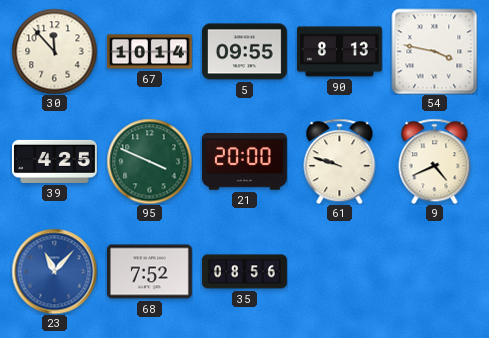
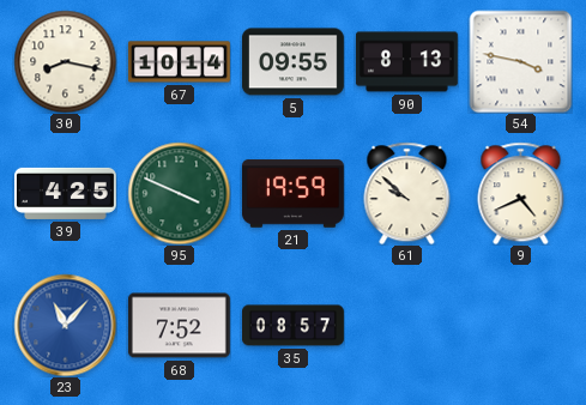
30: 11:53 -> 8:17
21: 20:00 -> 19:59
61: 9:48 -> 9:52
35: 08:56 -> 08:57
